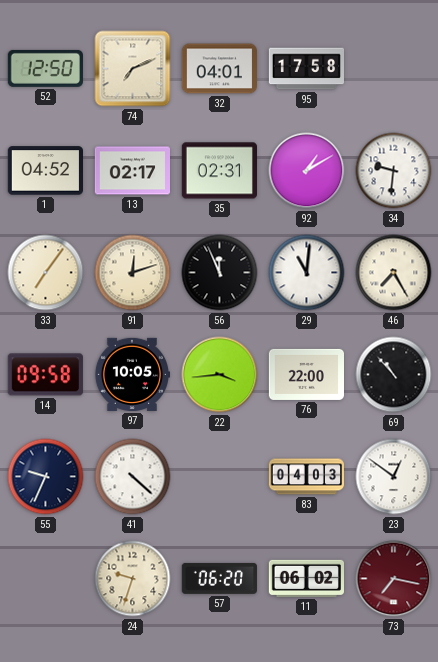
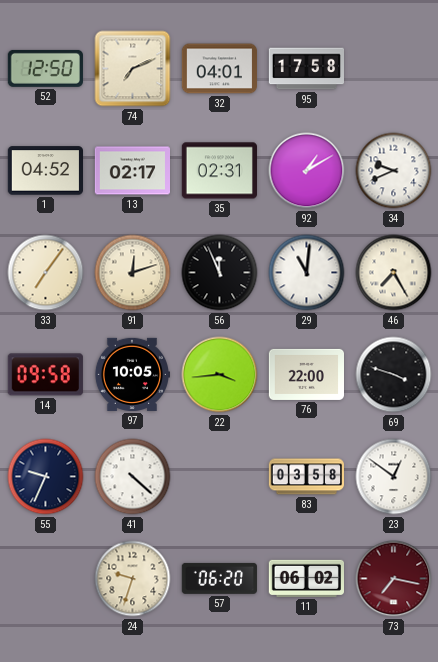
34: 9:31 -> 9:41
69: 10:53 -> 3:48
83: 04:03 -> 03:58
